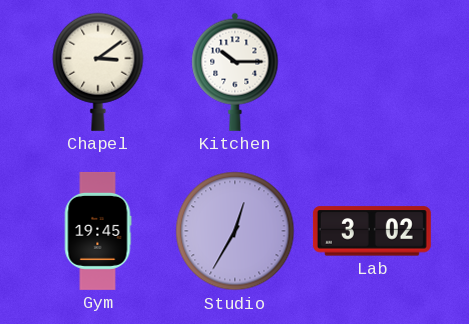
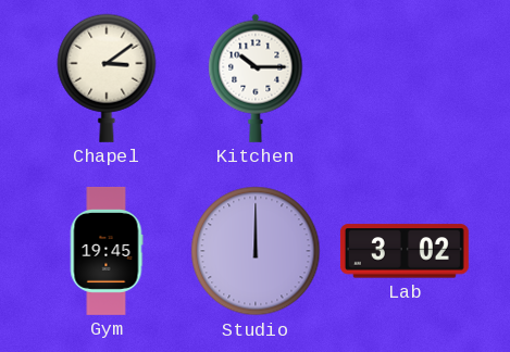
Studio: 12:35 -> 12:00
